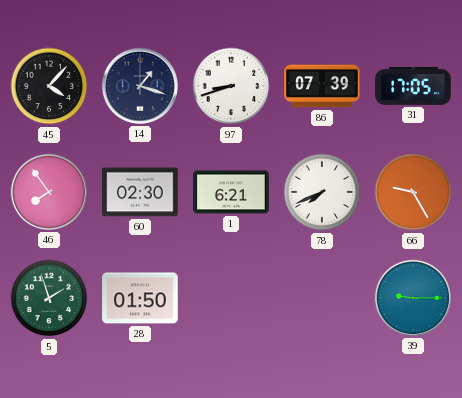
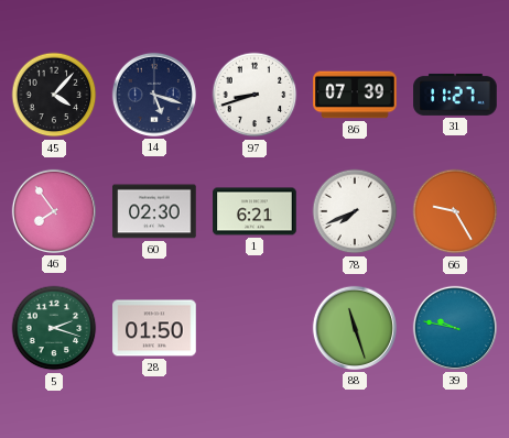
14: 1:18 -> 5:18
31: 17:05 -> 11:27
5: 1:57 -> 2:18
88: none -> 11:27
39: 9:15 -> 9:47
